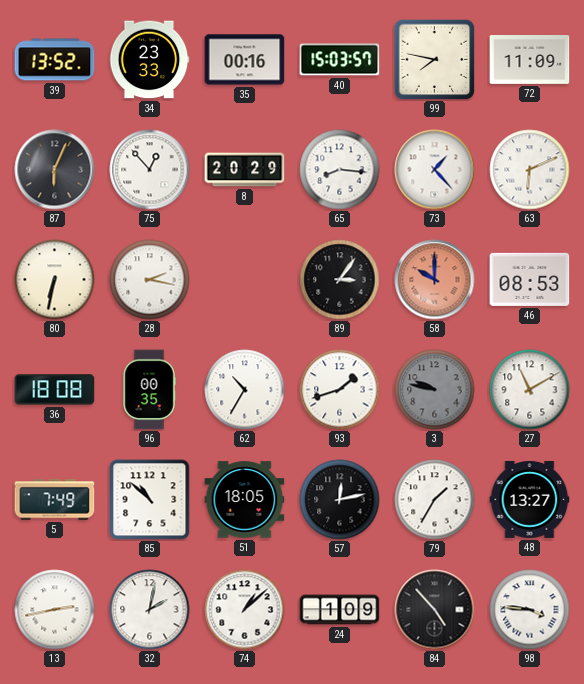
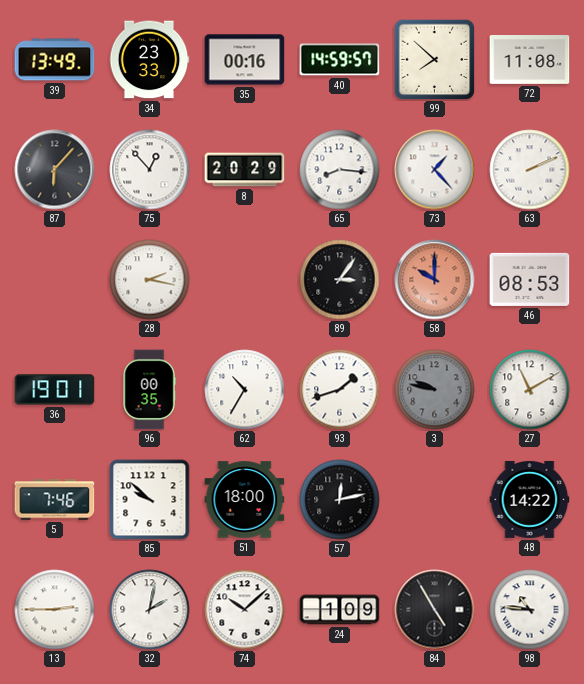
39: 13:52 -> 13:49
40: 15:03 -> 14:59
99: 7:47 -> 7:52
72: 11:09 -> 11:08
87: 6:04 -> 6:07
63: 6:11 -> 2:11
80: 6:32 -> none
36: 18:08 -> 19:01
5: 7:49 -> 7:46
85: 10:52 -> 9:52
51: 18:05 -> 18:00
79: 1:35 -> none
48: 13:27 -> 14:22
13: 2:43 -> 2:45
74: 1:08 -> 10:08
84: 4:53 -> 4:55
98: 3:46 -> 10:46
